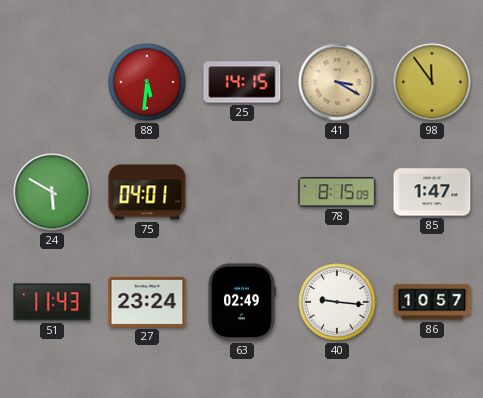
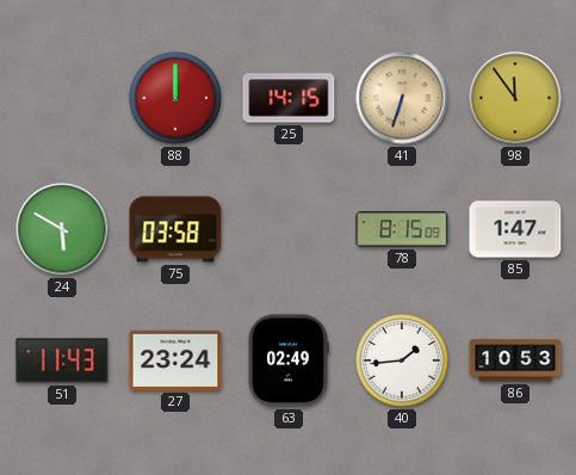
88: 5:31 -> 12:00
41: 3:20 -> 6:33
75: 04:01 -> 03:58
40: 9:16 -> 1:44
86: 10:57 -> 10:53
